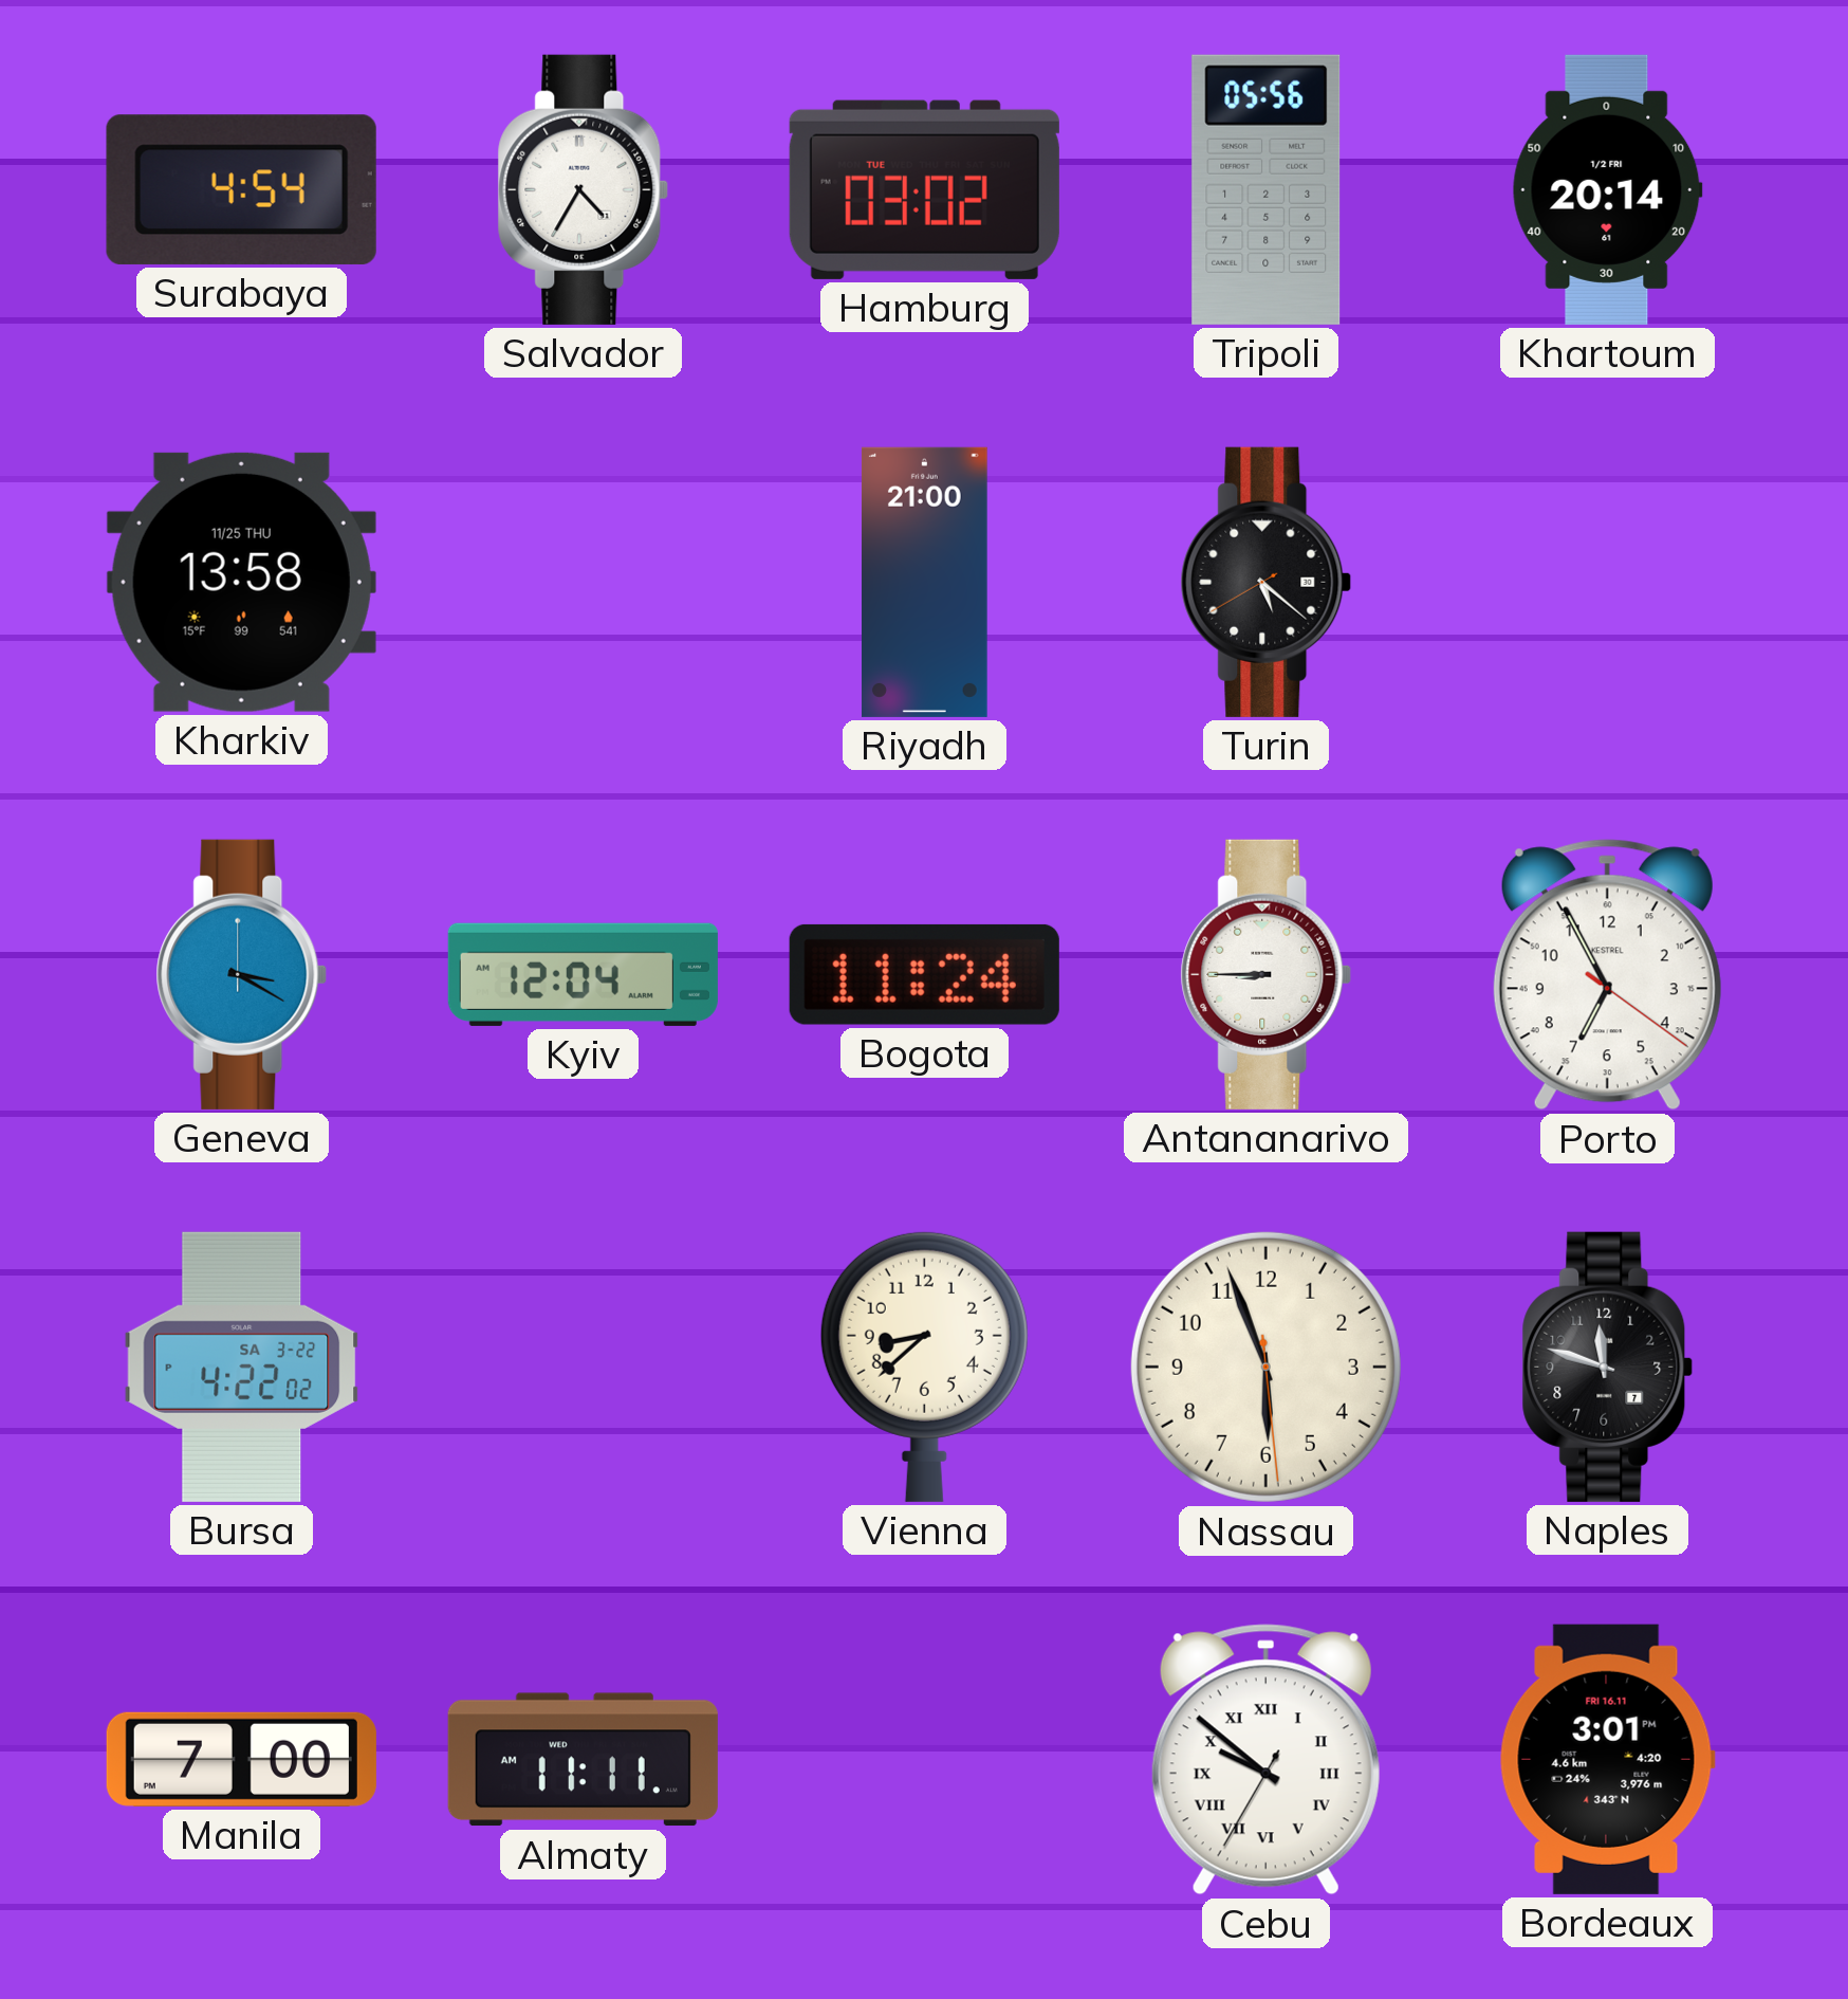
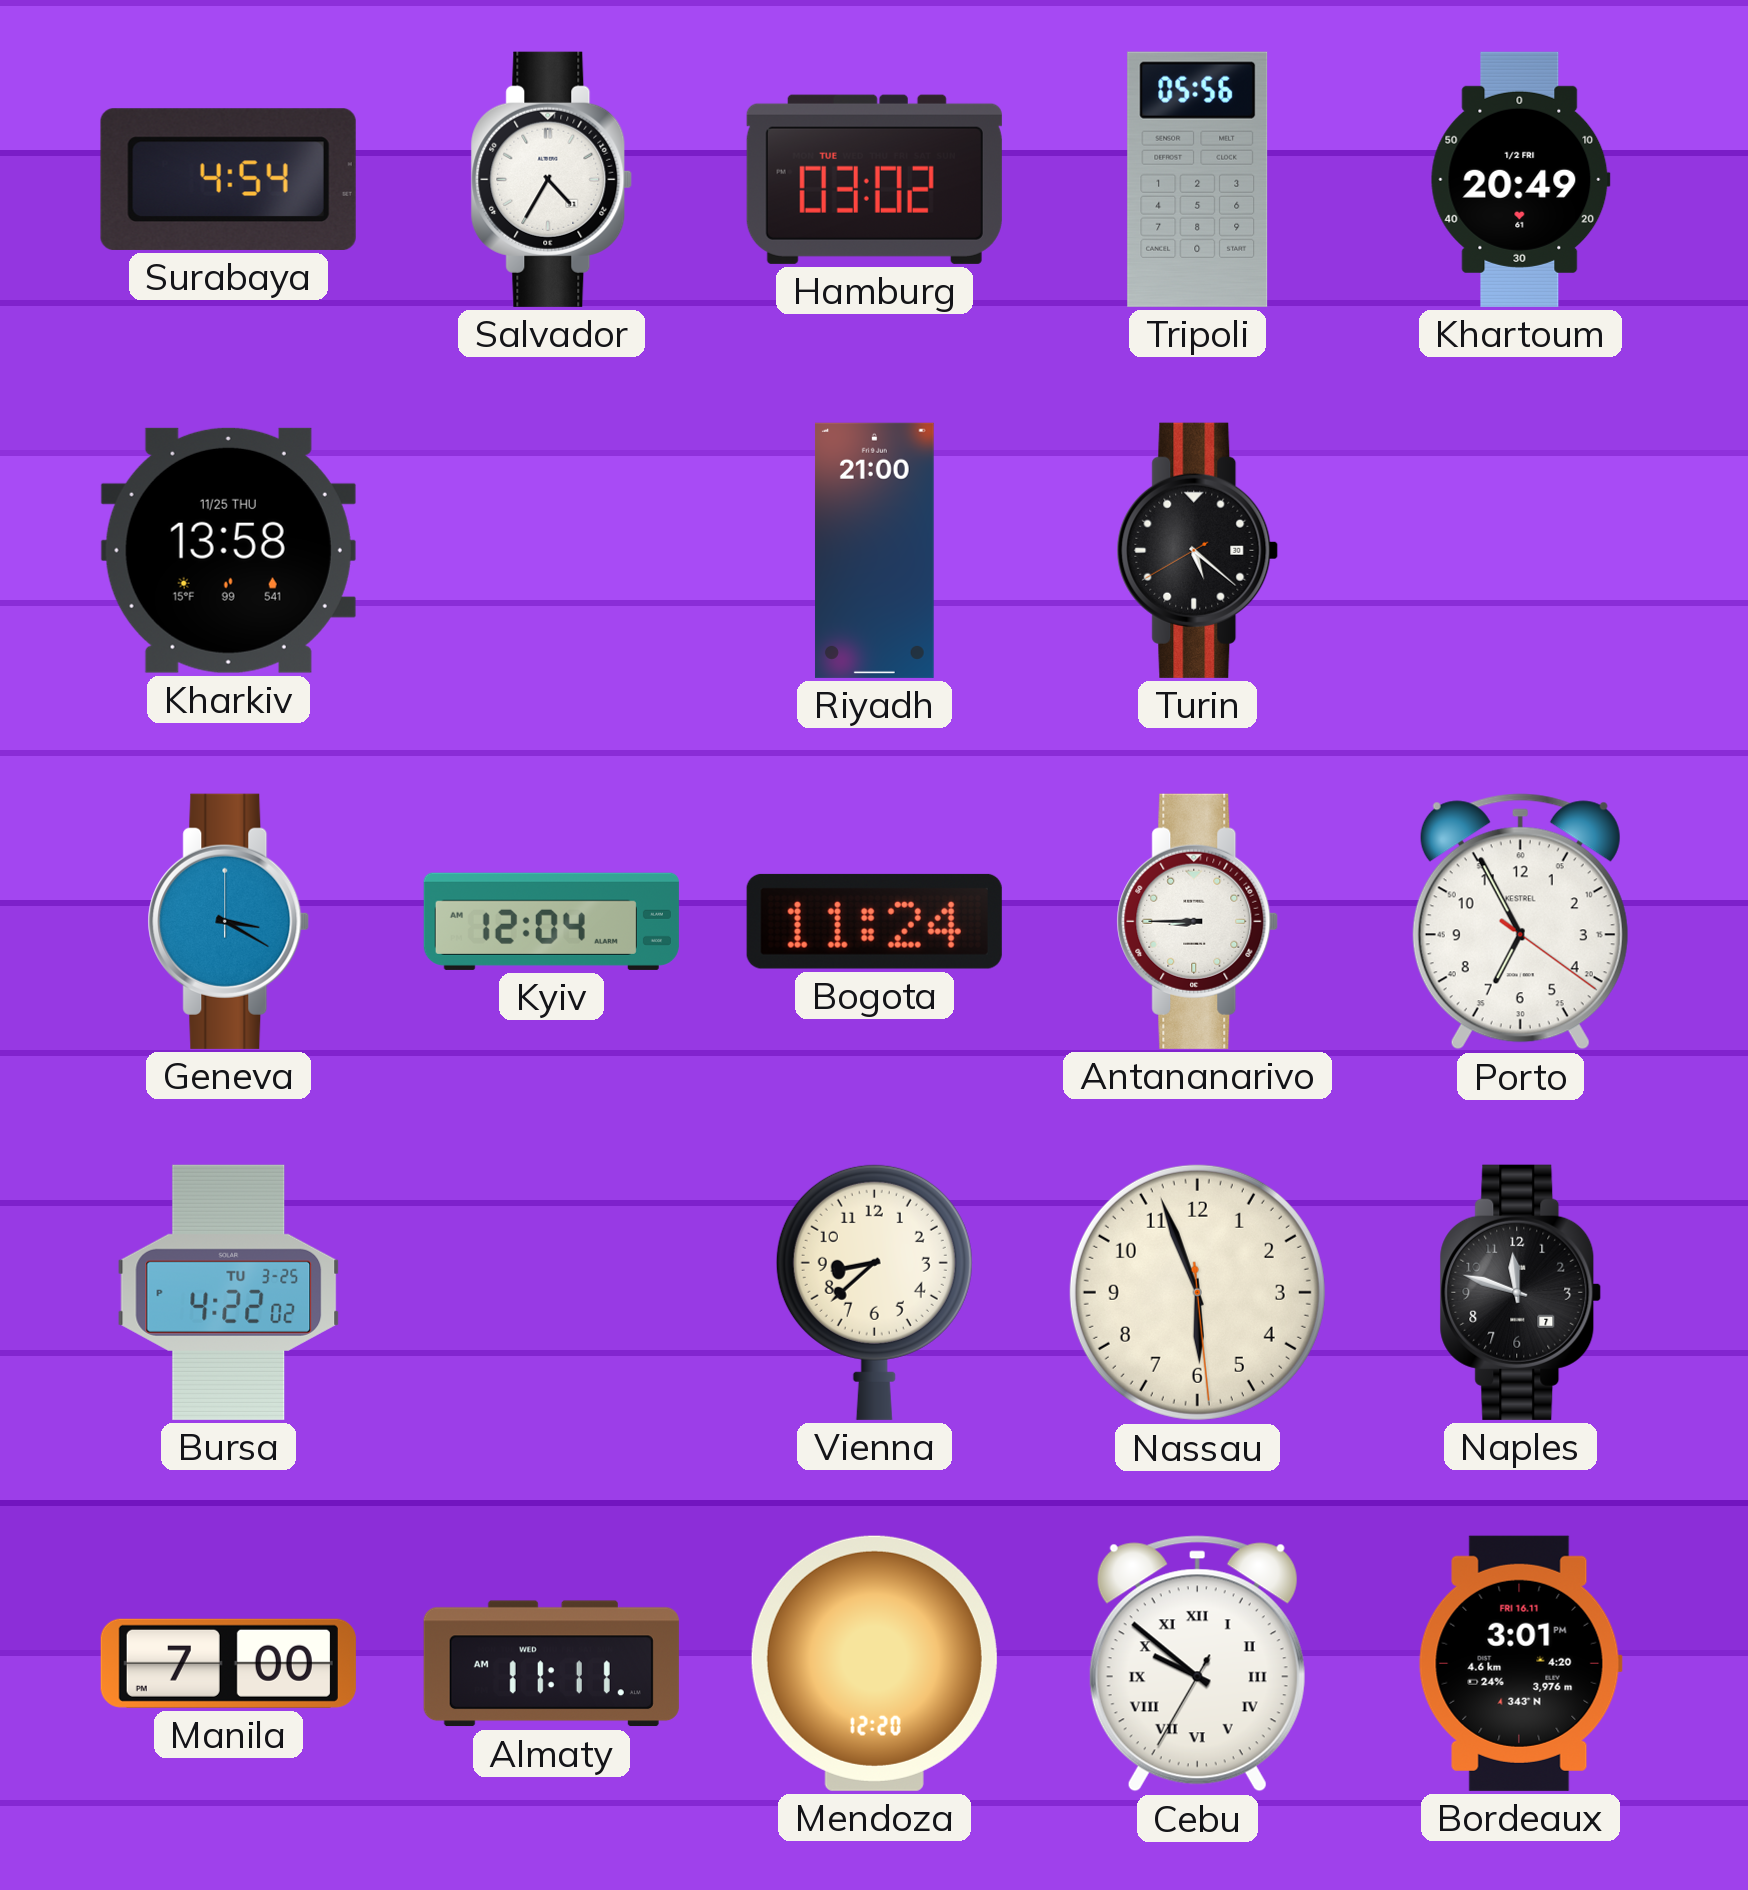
Khartoum: 20:14 -> 20:49
Bursa date: SA 3-22 -> TU 3-25
Mendoza: none -> 12:20
